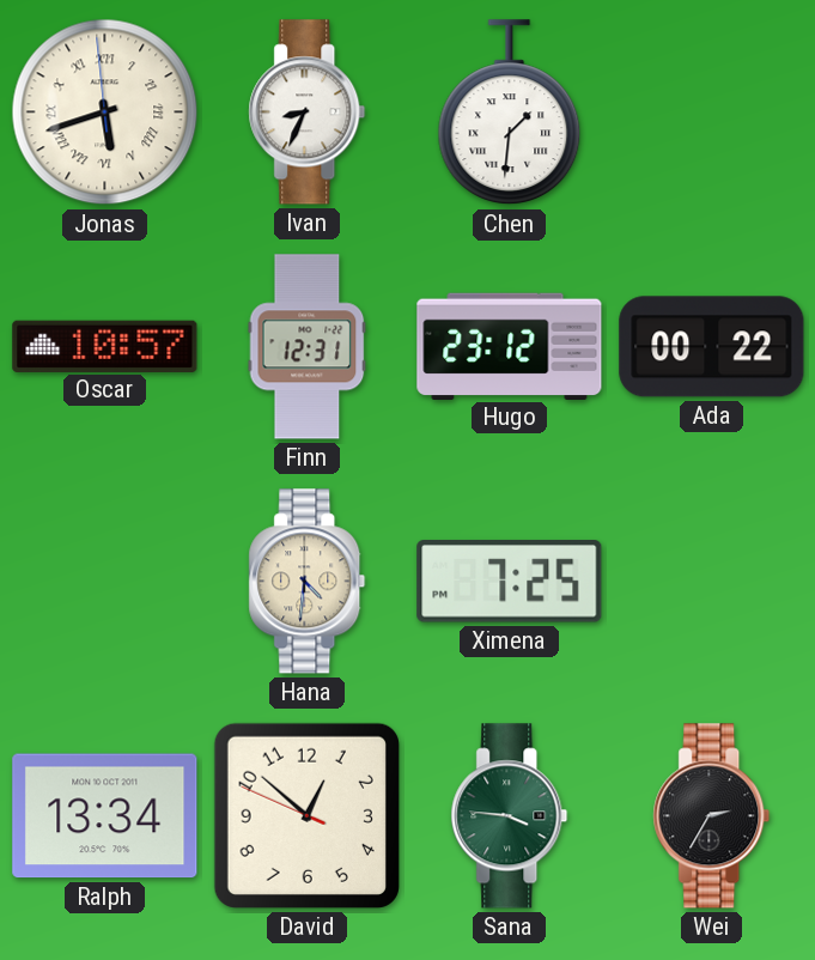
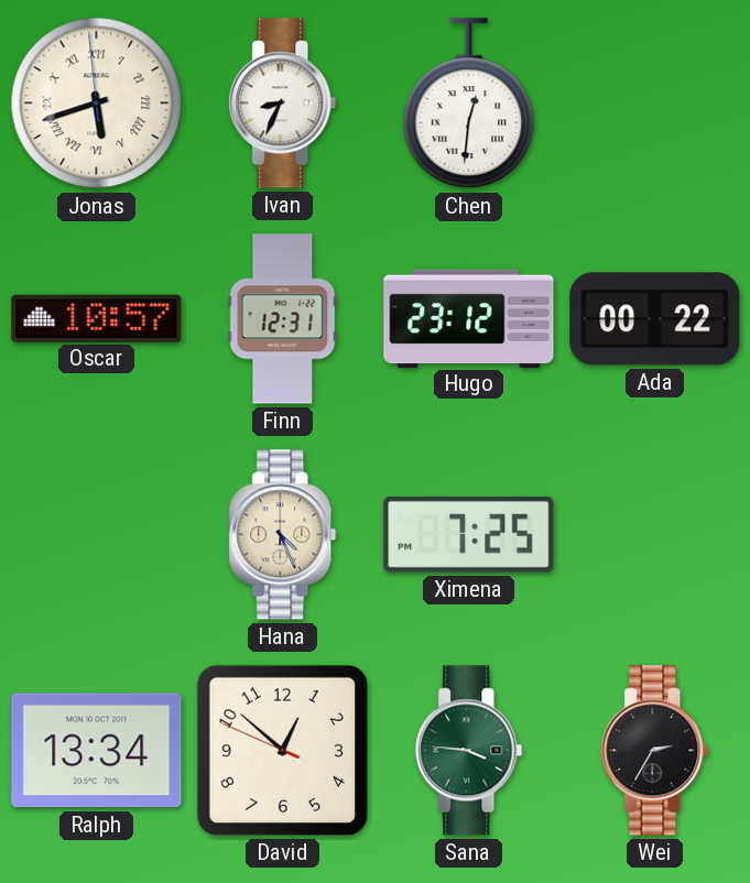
Chen: 1:31 -> 12:31
Hana: 4:31 -> 4:26
